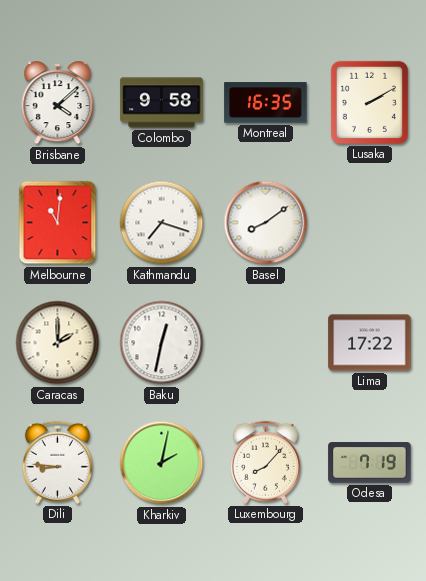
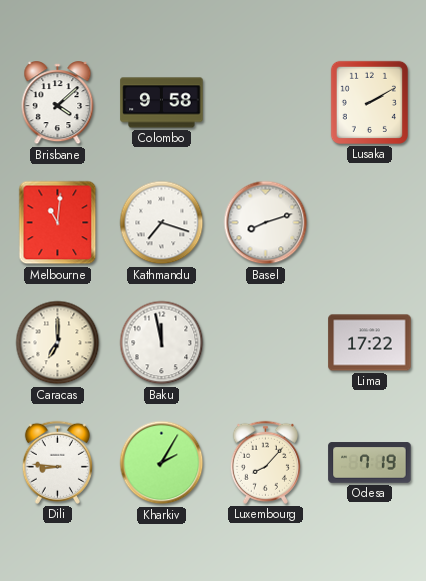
Montreal: 16:35 -> none
Basel: 8:09 -> 8:12
Caracas: 2:00 -> 7:00
Baku: 12:32 -> 11:58
Kharkiv: 2:02 -> 2:05
